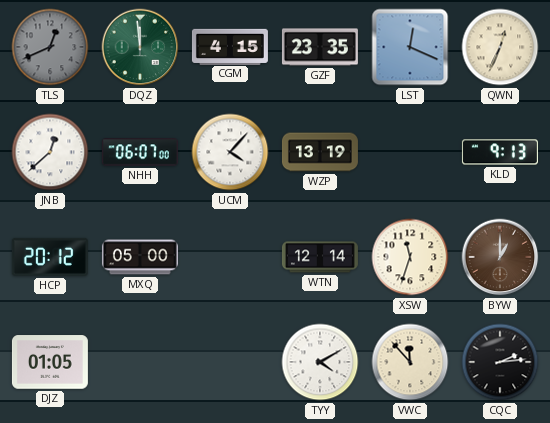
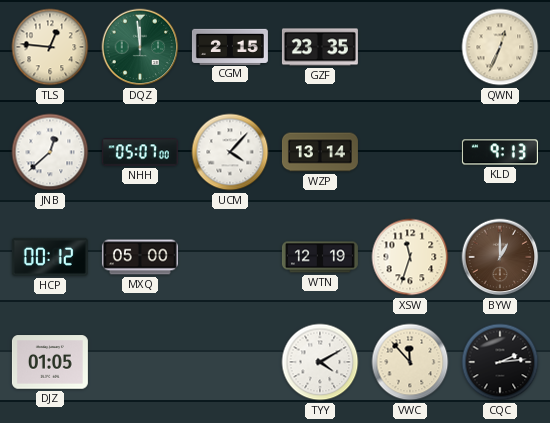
TLS: 12:41 -> 12:46
TLS dial: grey -> cream
CGM: 4:15 -> 2:15
LST: 12:19 -> none
NHH: 06:07 -> 05:07
WZP: 13:19 -> 13:14
HCP: 20:12 -> 00:12
WTN: 12:14 -> 12:19
